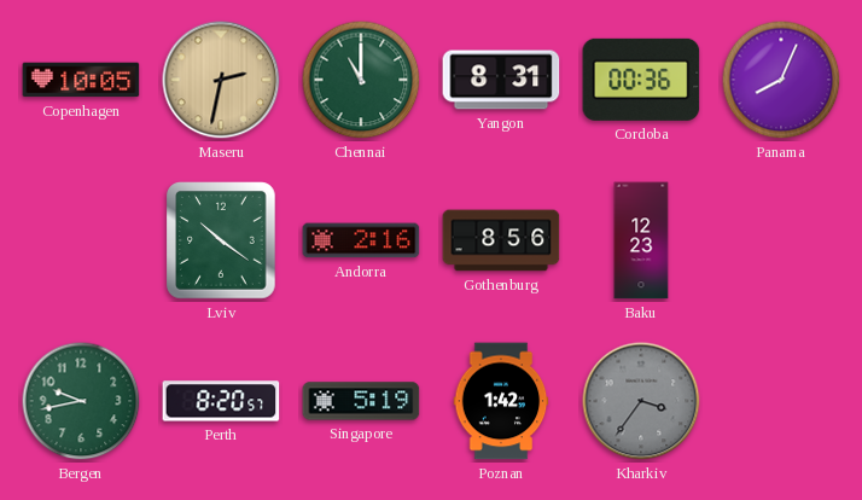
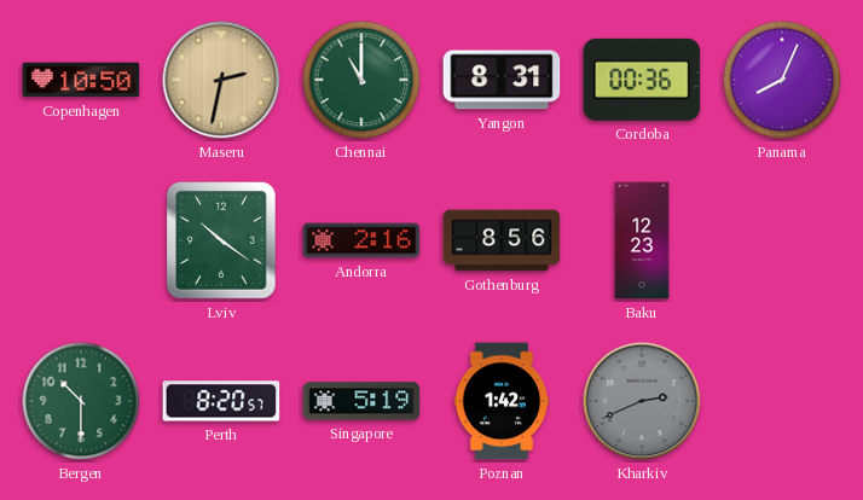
Copenhagen: 10:05 -> 10:50
Bergen: 9:43 -> 10:30
Kharkiv: 3:36 -> 2:41
